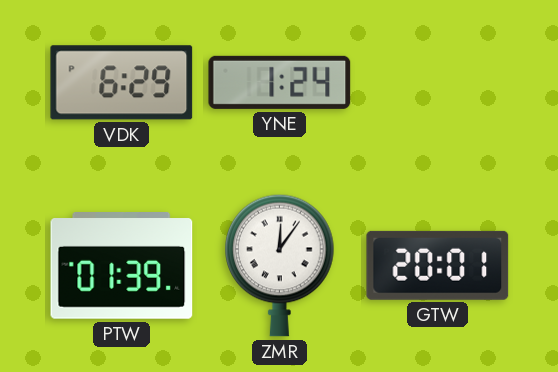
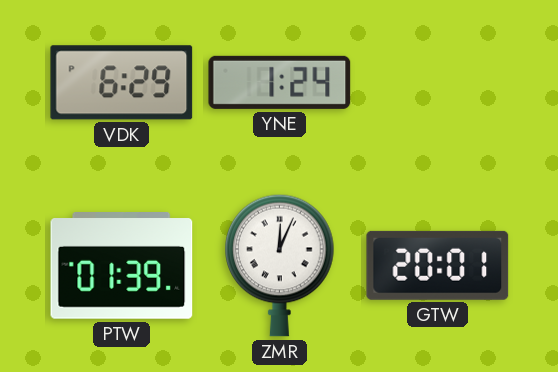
ZMR: 12:06 -> 12:04
